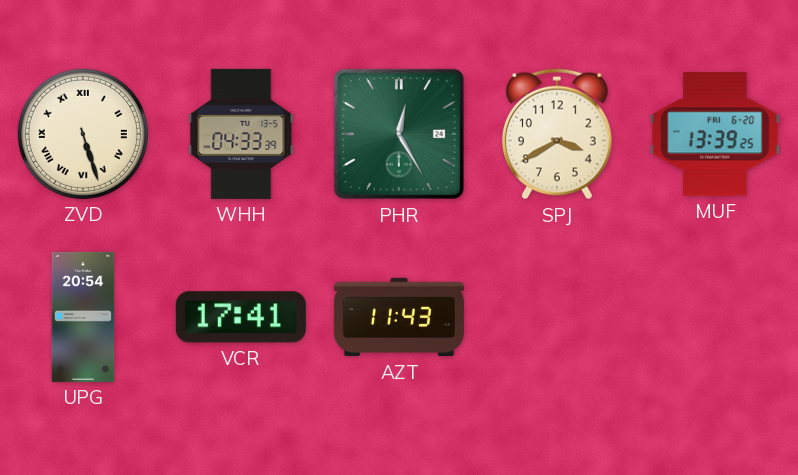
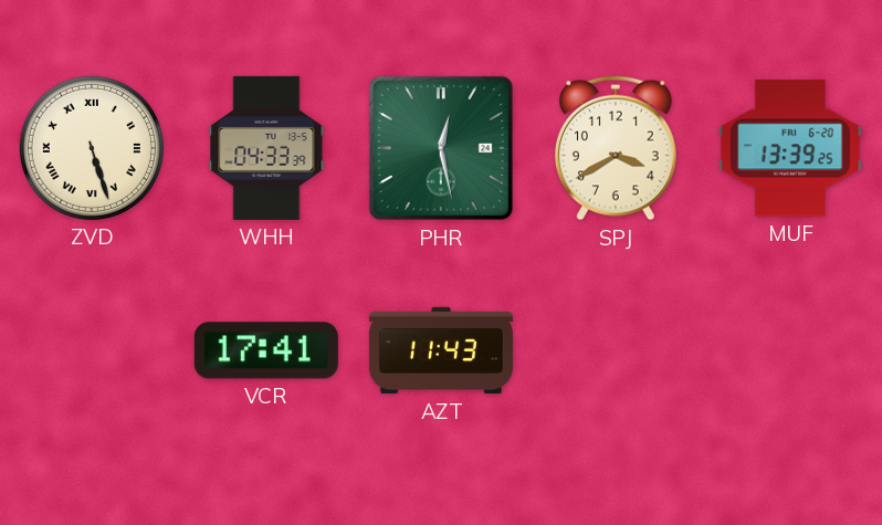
PHR: 12:25 -> 12:28
UPG: 20:54 -> none
